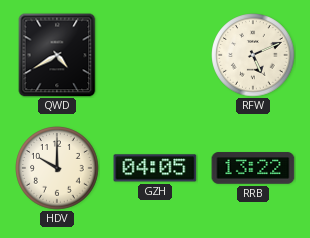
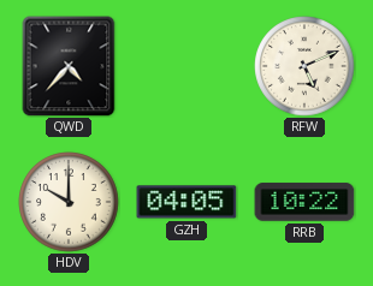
QWD: 4:40 -> 4:37
RRB: 13:22 -> 10:22
